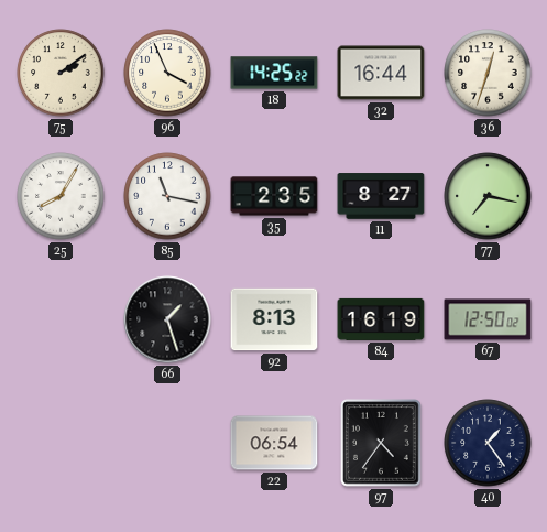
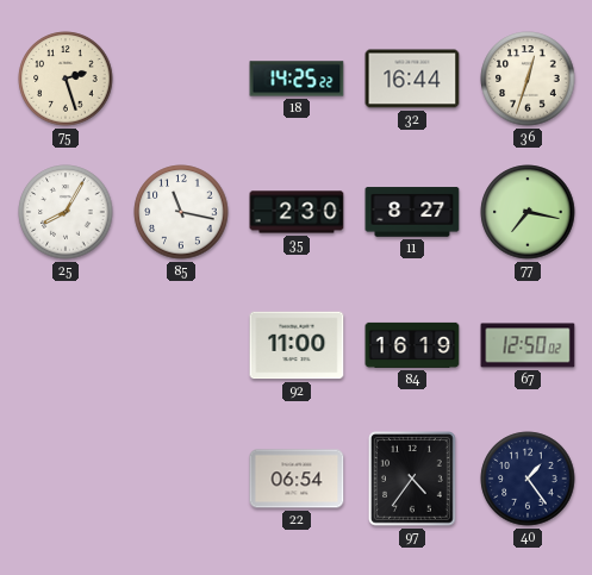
75: 2:09 -> 2:27
96: 3:56 -> none
35: 2:35 -> 2:30
66: 1:27 -> none
92: 8:13 -> 11:00
